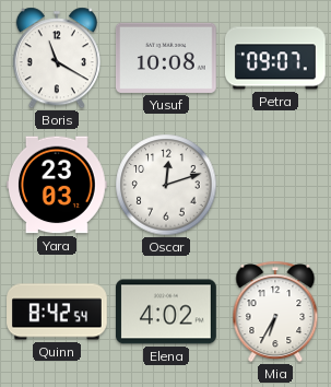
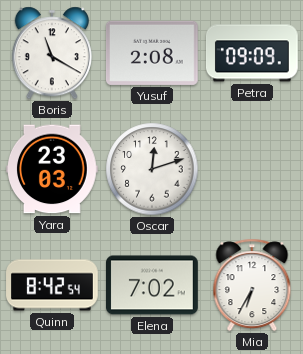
Yusuf: 10:08 -> 2:08
Petra: 09:07 -> 09:09
Elena: 4:02 -> 7:02
